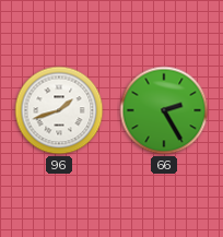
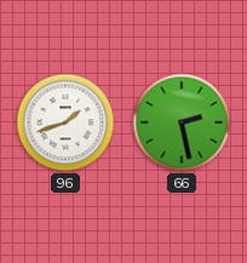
66: 2:25 -> 2:28
